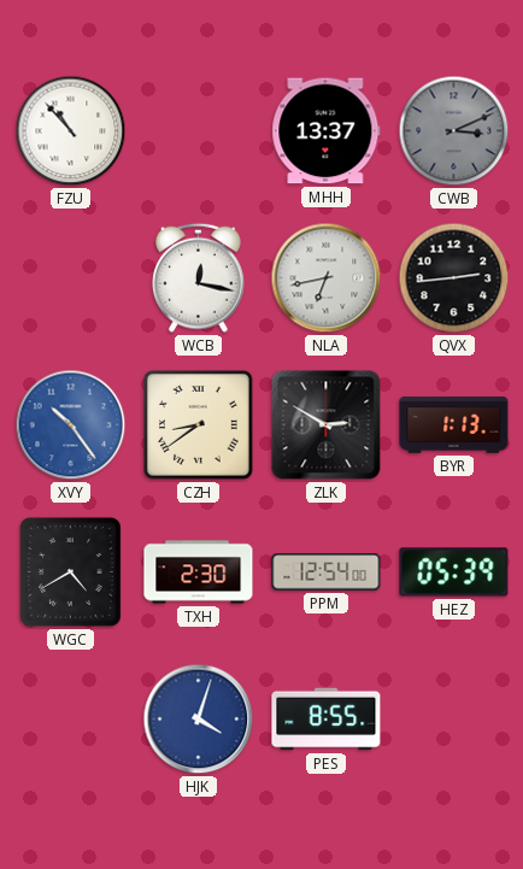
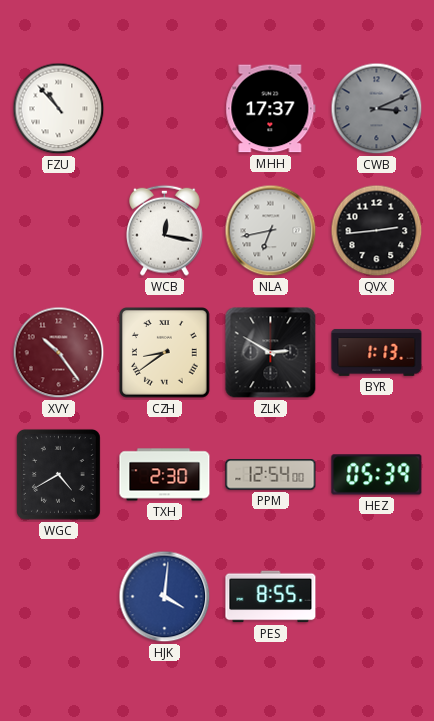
MHH: 13:37 -> 17:37
XVY dial: blue -> burgundy
HJK: 4:03 -> 4:01
